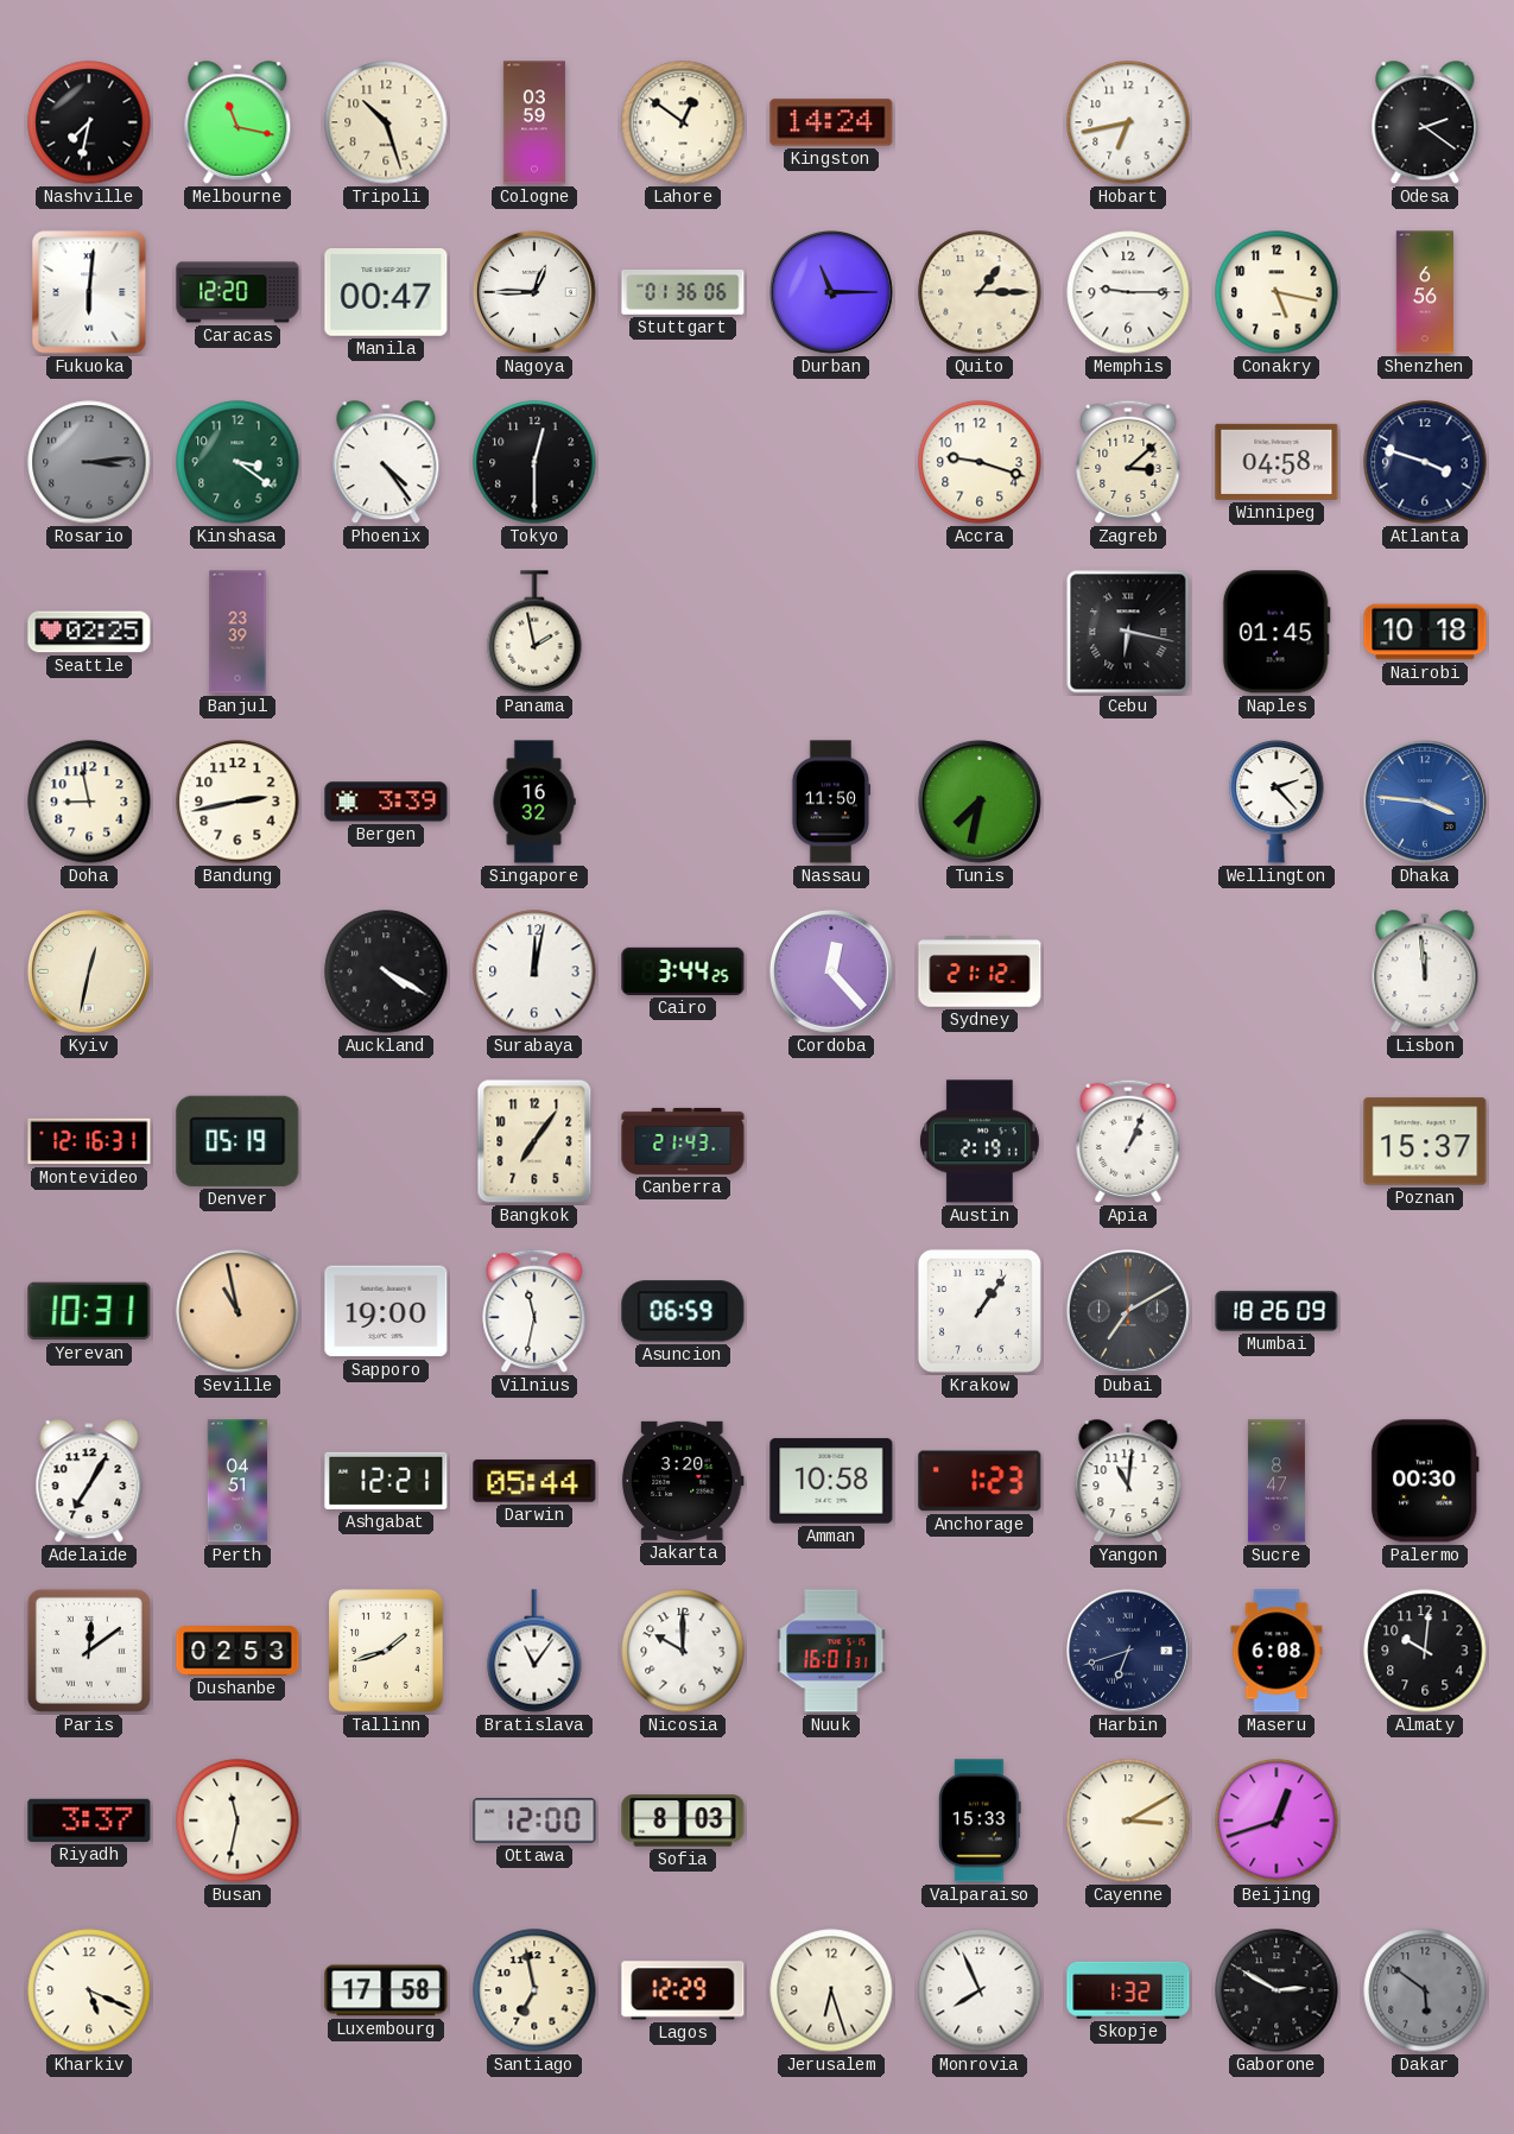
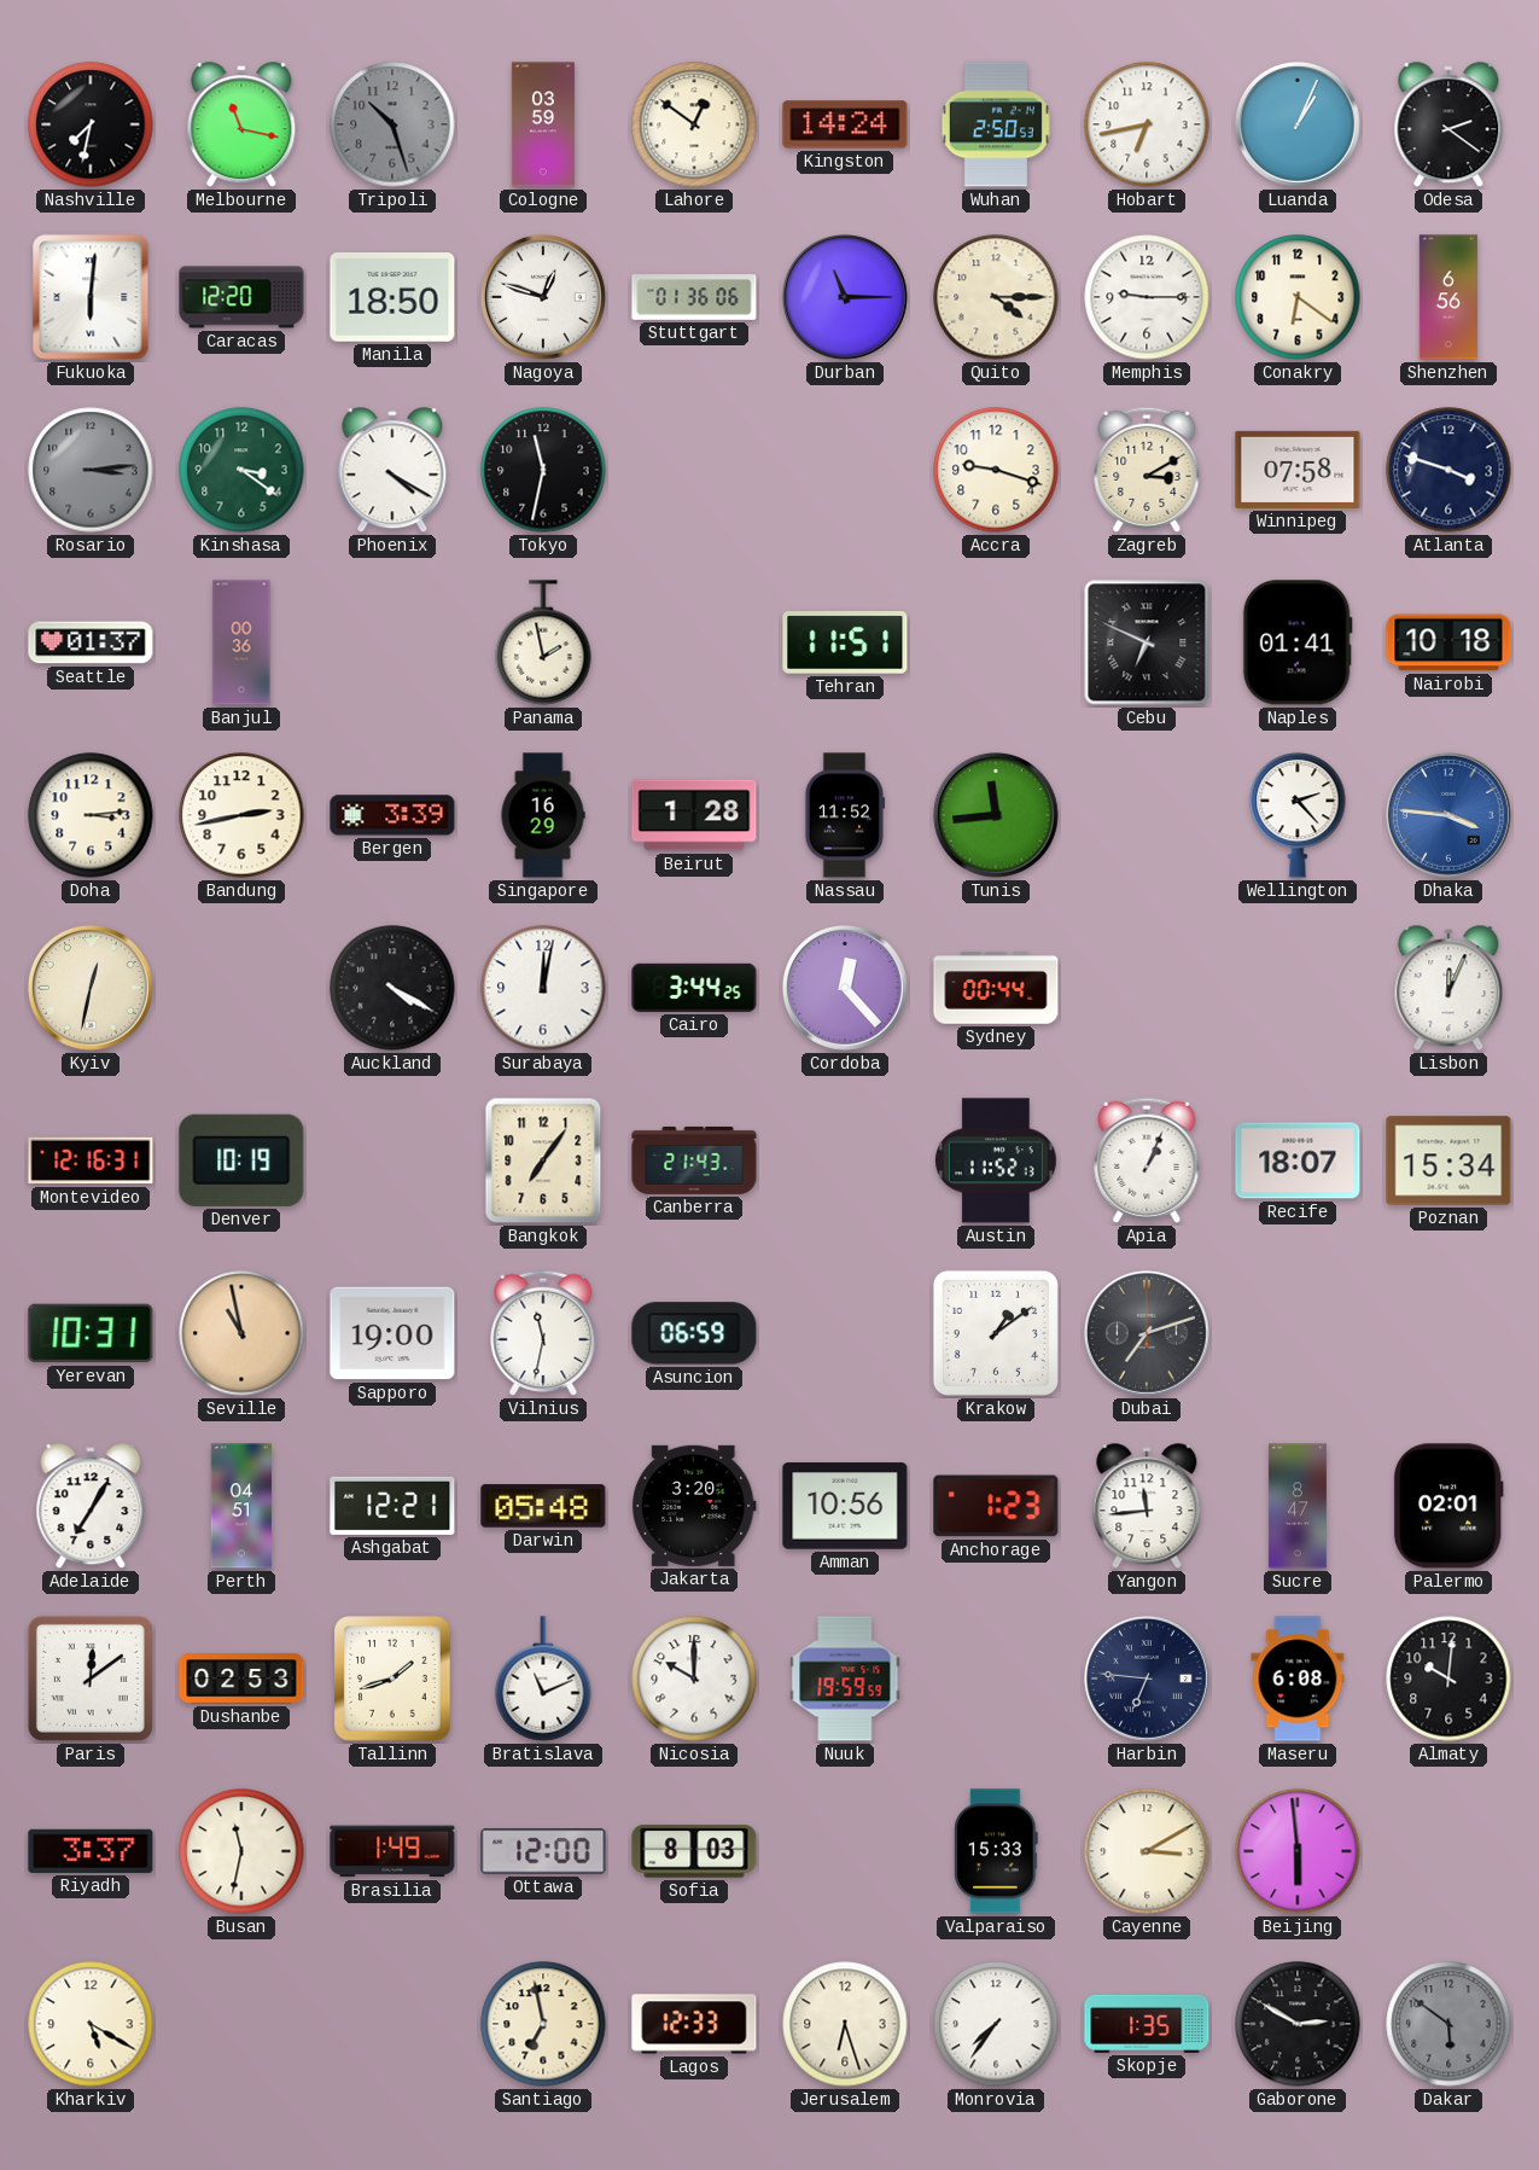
Tripoli dial: cream -> grey
Wuhan: none -> 2:50
Luanda: none -> 1:04
Manila: 00:47 -> 18:50
Nagoya: 12:45 -> 12:48
Quito: 1:15 -> 4:15
Conakry: 5:17 -> 6:21
Phoenix: 4:24 -> 4:20
Tokyo: 12:30 -> 11:32
Zagreb: 3:08 -> 3:10
Winnipeg: 04:58 -> 07:58
Seattle: 02:25 -> 01:37
Banjul: 23:39 -> 00:36
Tehran: none -> 11:51
Cebu: 6:17 -> 6:49
Naples: 01:45 -> 01:41
Doha: 8:58 -> 3:14
Singapore: 16:32 -> 16:29
Beirut: none -> 1:28
Nassau: 11:50 -> 11:52
Tunis: 7:32 -> 11:44
Sydney: 21:12 -> 00:44
Lisbon: 11:59 -> 12:04
Denver: 05:19 -> 10:19
Austin: 2:19 -> 11:52
Recife: none -> 18:07
Poznan: 15:37 -> 15:34
Krakow: 1:06 -> 1:09
Dubai: 7:10 -> 7:12
Mumbai: 18:26 -> none
Darwin: 05:44 -> 05:48
Amman: 10:58 -> 10:56
Yangon: 11:01 -> 11:44
Palermo: 00:30 -> 02:01
Bratislava: 11:06 -> 11:11
Nuuk: 16:01 -> 19:59
Harbin: 6:42 -> 6:46
Brasilia: none -> 1:49
Beijing: 12:42 -> 5:59
Kharkiv: 5:19 -> 5:20
Luxembourg: 17:58 -> none
Lagos: 12:29 -> 12:33
Monrovia: 7:56 -> 7:36
Skopje: 1:32 -> 1:35
